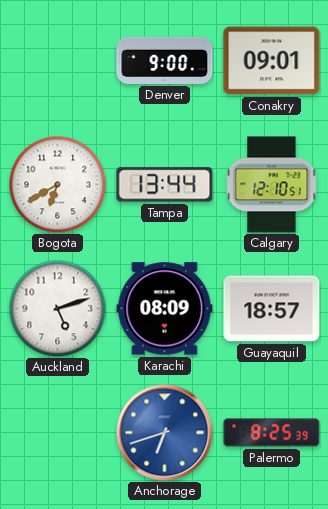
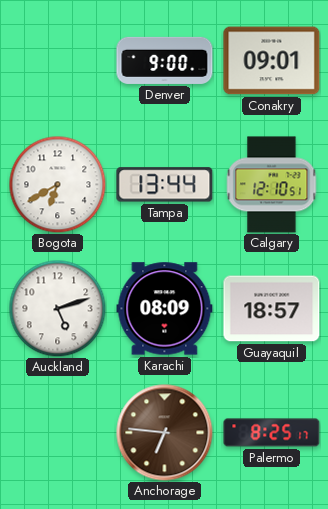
Anchorage: 6:42 -> 6:46
Anchorage dial: blue -> brown
Palermo: 8:25:39 -> 8:25:17
